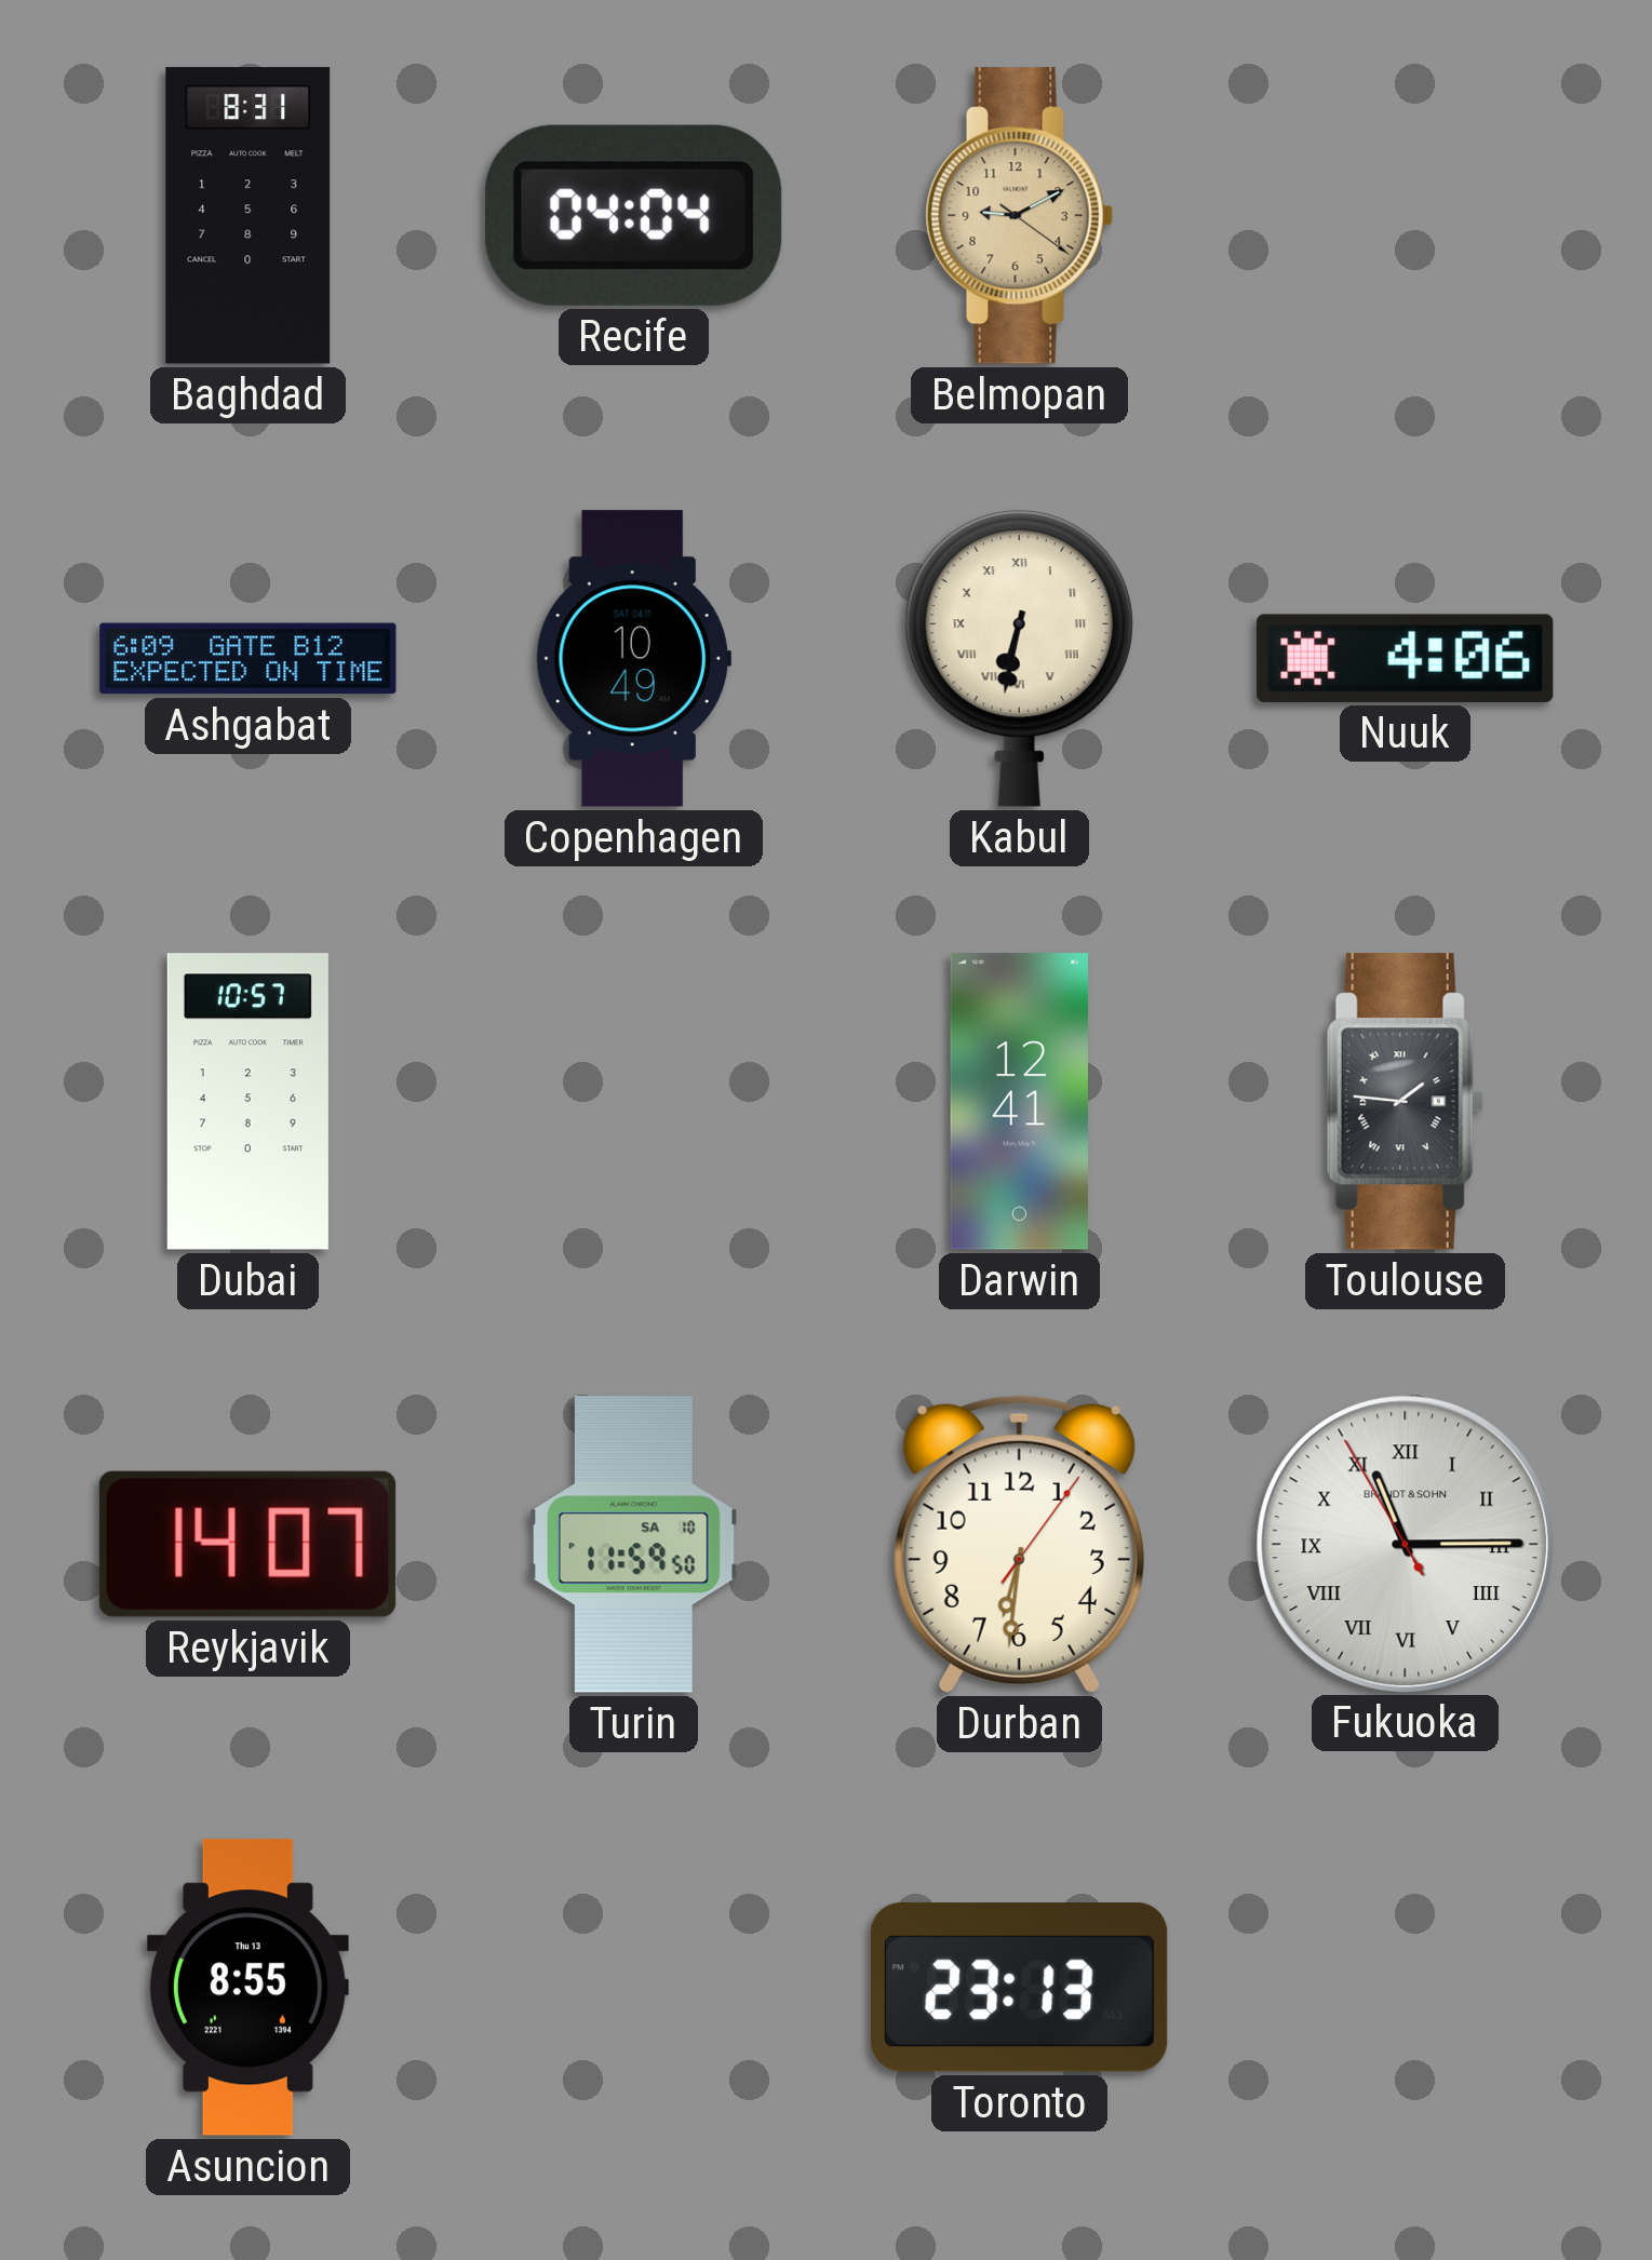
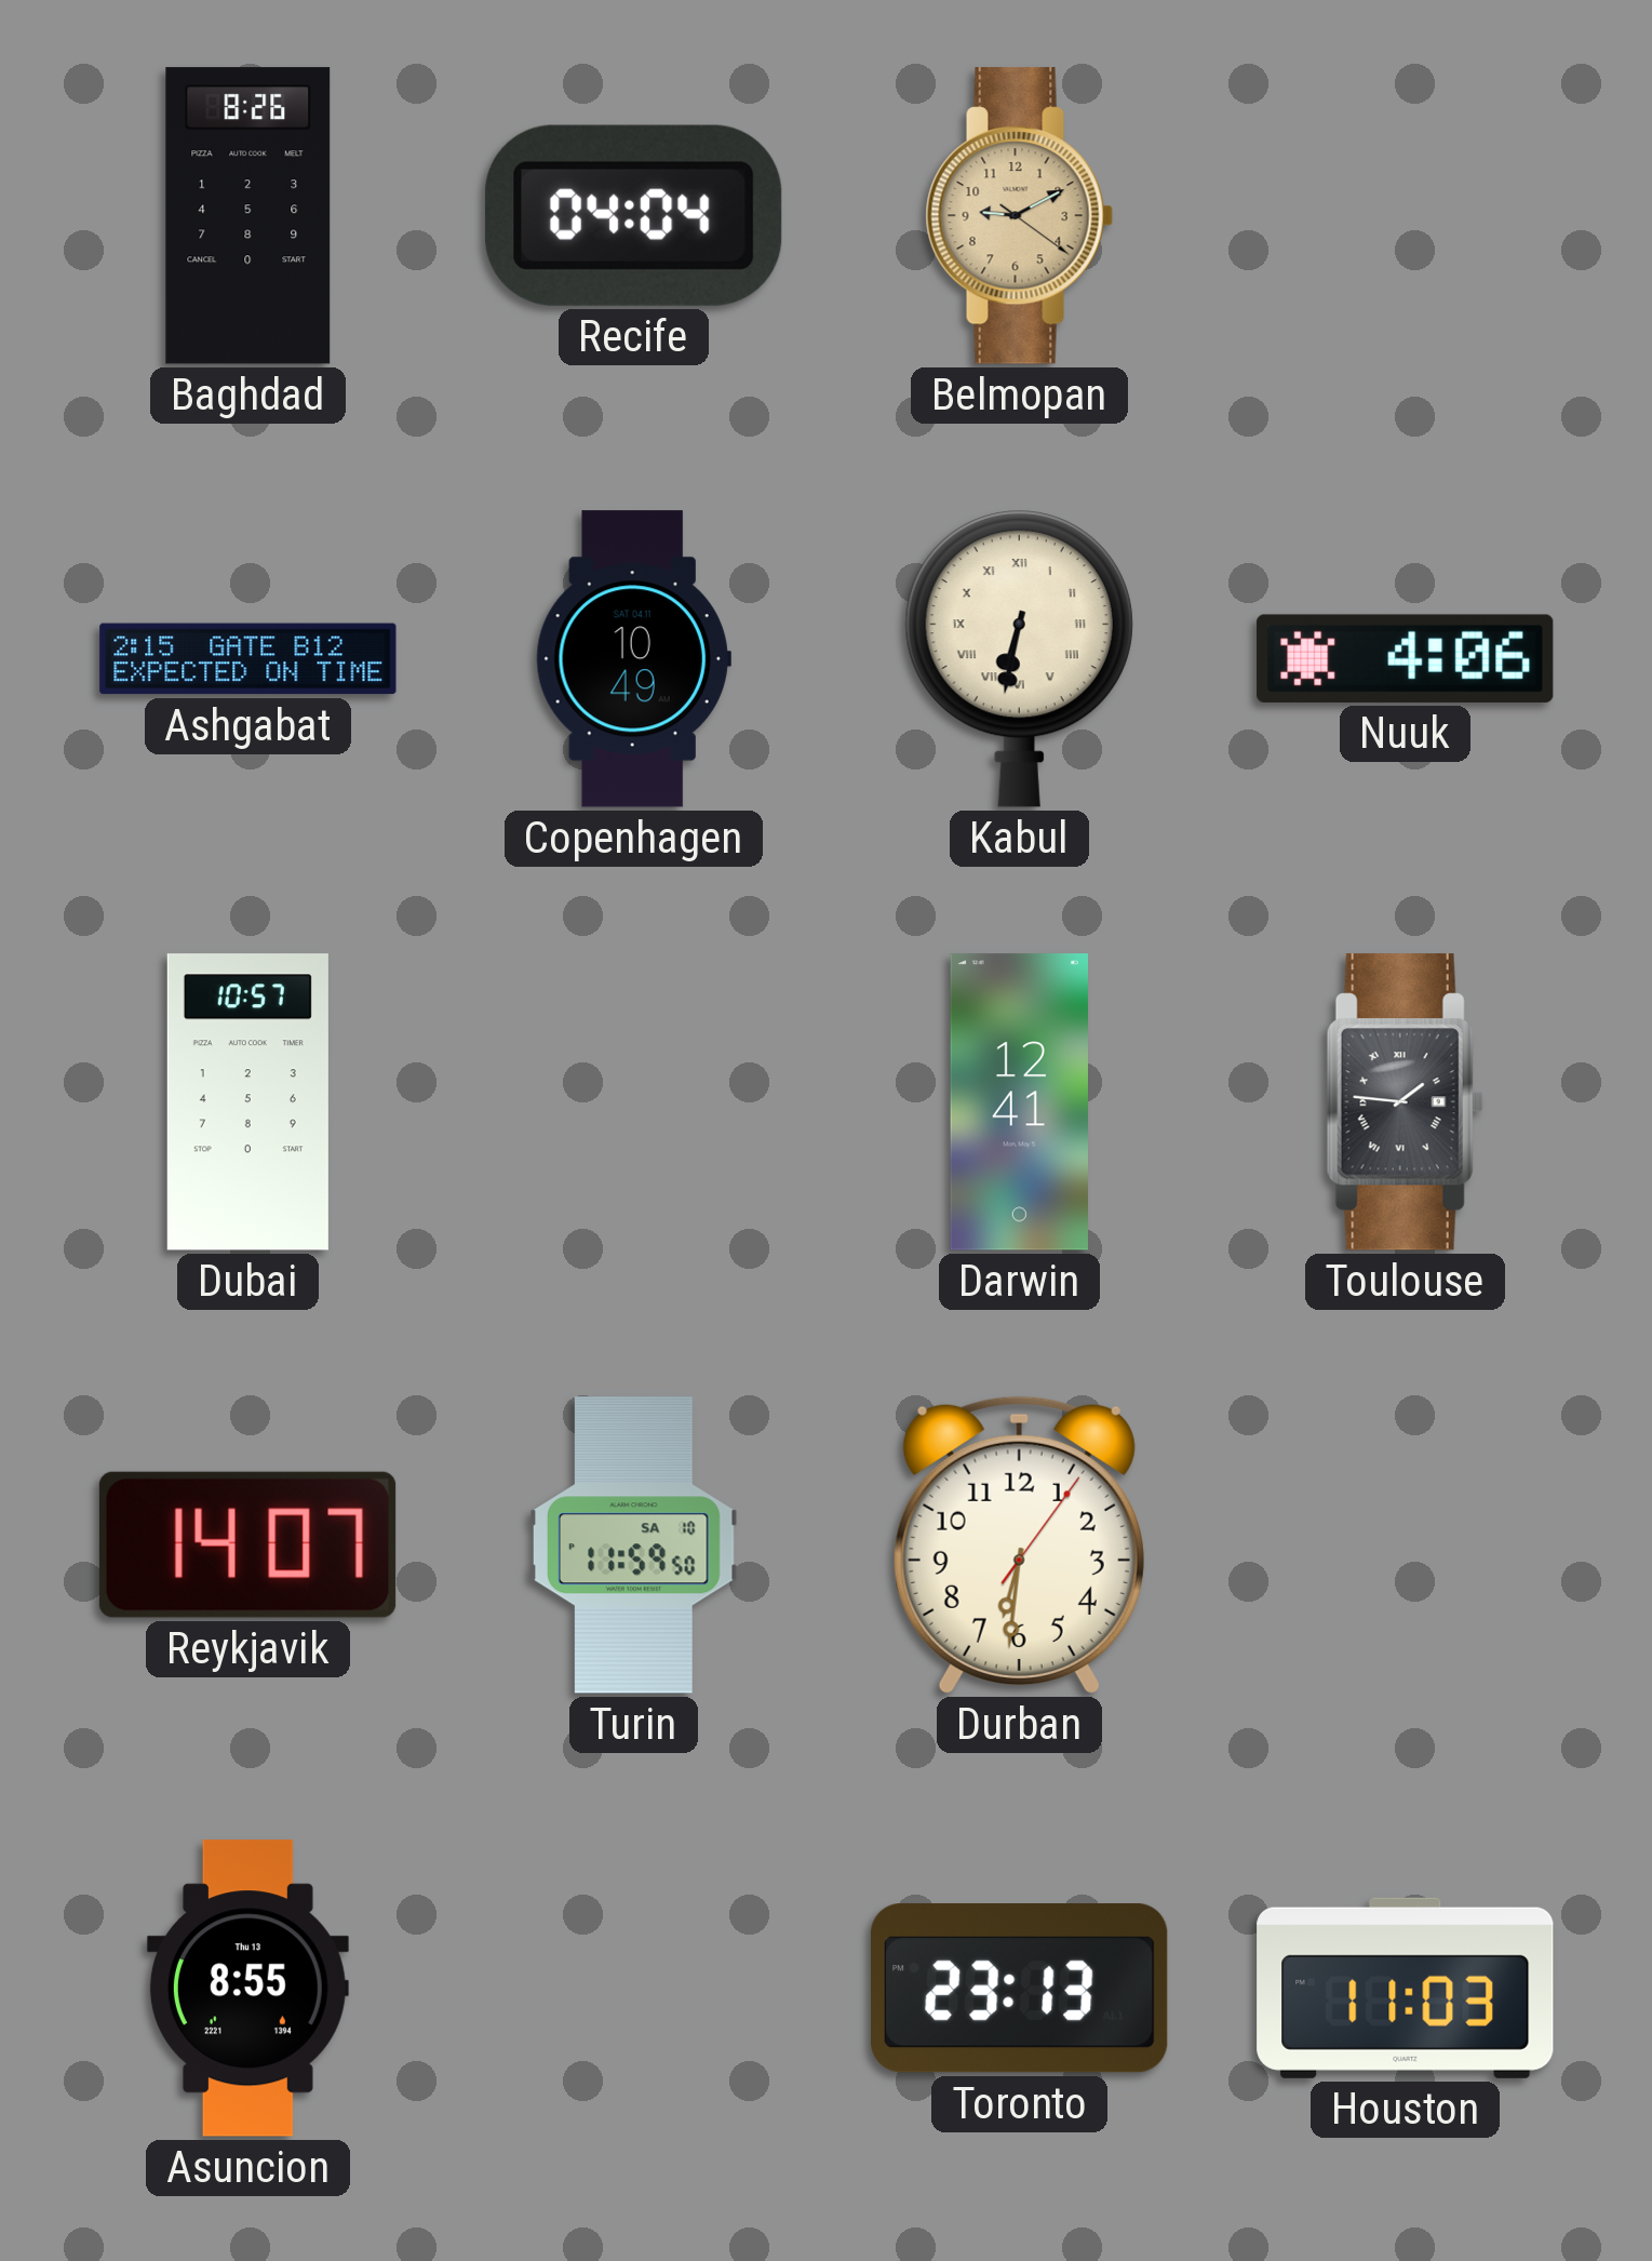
Baghdad: 8:31 -> 8:26
Ashgabat: 6:09 -> 2:15
Fukuoka: 11:14 -> none
Houston: none -> 11:03
